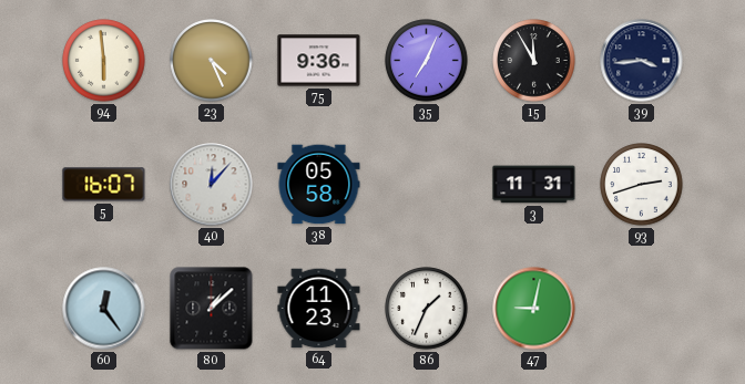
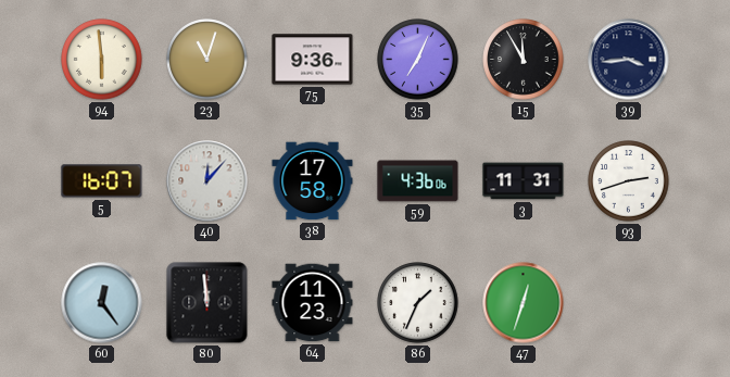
23: 4:26 -> 11:03
38: 05:58 -> 17:58
59: none -> 4:36
80: 1:08 -> 11:59
47: 9:02 -> 12:33
